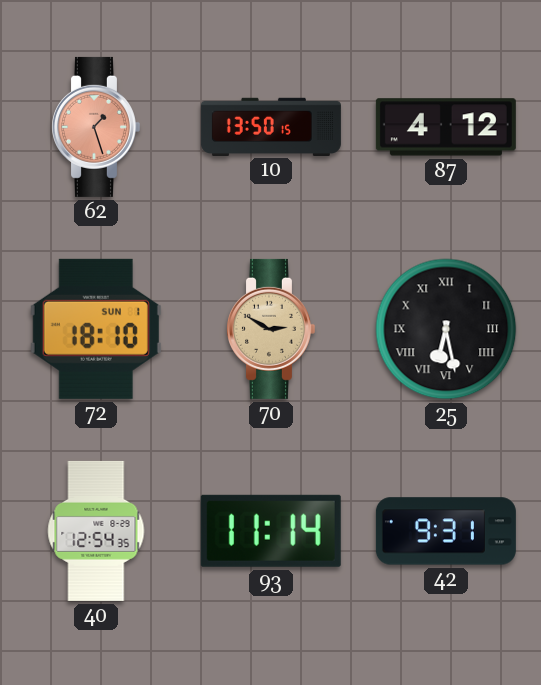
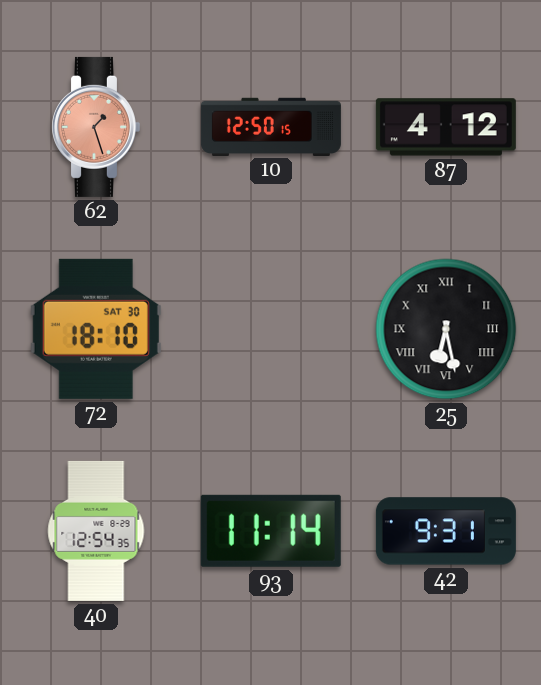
10: 13:50 -> 12:50
72 date: SUN 1 -> SAT 30
70: 2:50 -> none
